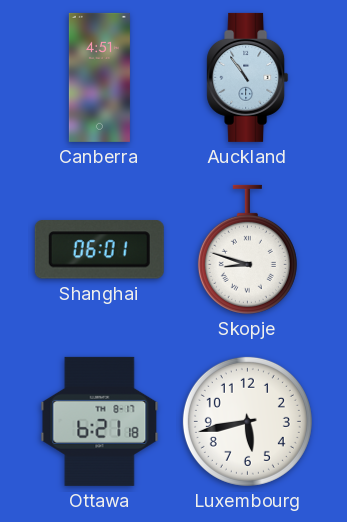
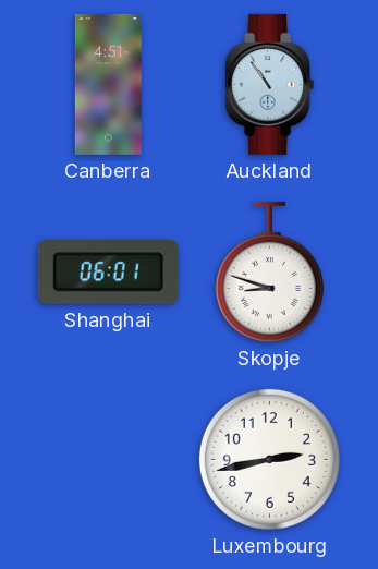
Ottawa: 6:21 -> none
Luxembourg: 5:43 -> 2:43
